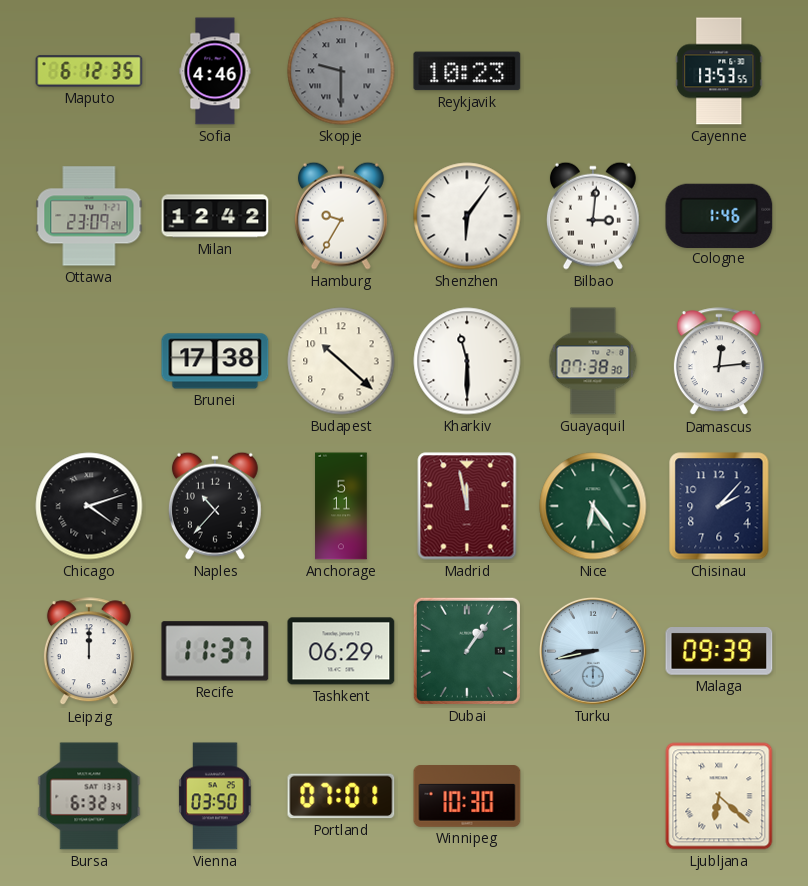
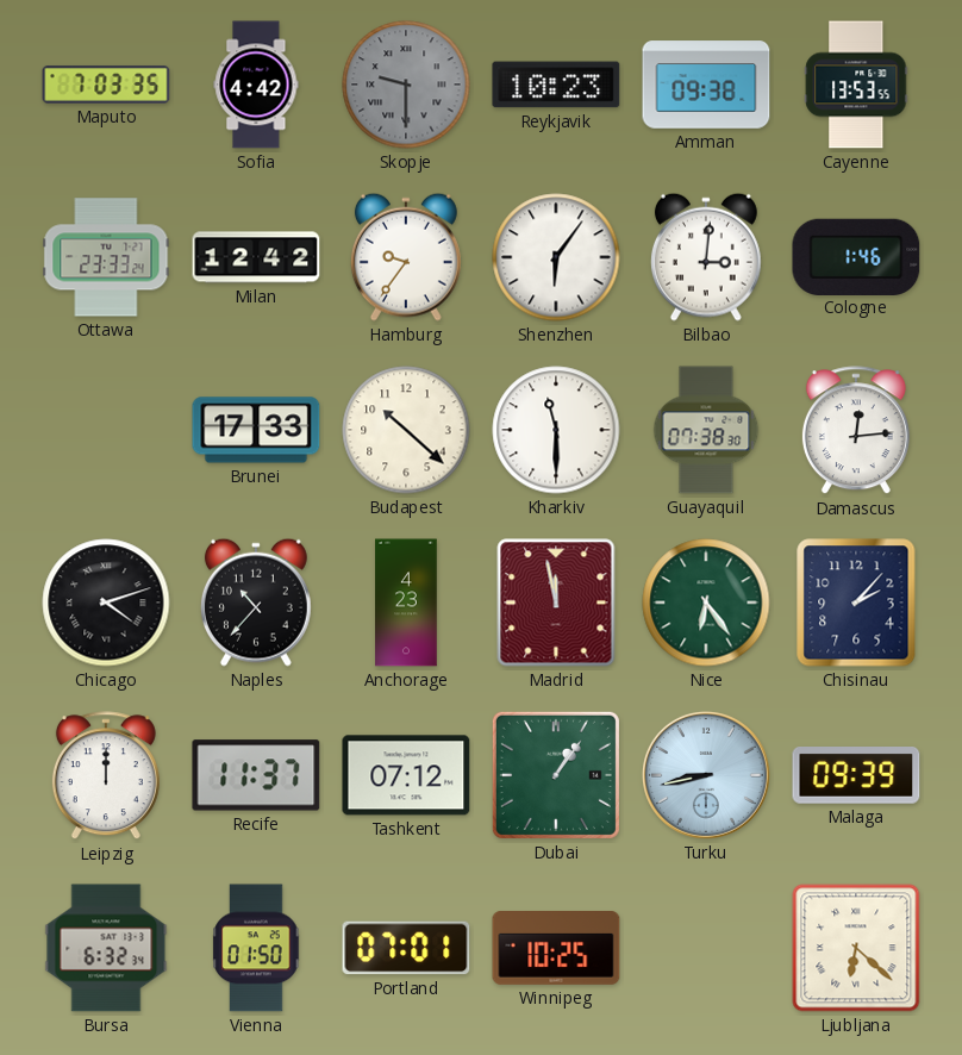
Maputo: 6:12 -> 7:03
Sofia: 4:46 -> 4:42
Amman: none -> 09:38
Ottawa: 23:09 -> 23:33
Hamburg: 9:35 -> 9:36
Brunei: 17:38 -> 17:33
Anchorage: 5:11 -> 4:23
Tashkent: 06:29 -> 07:12
Vienna: 03:50 -> 01:50
Winnipeg: 10:30 -> 10:25
